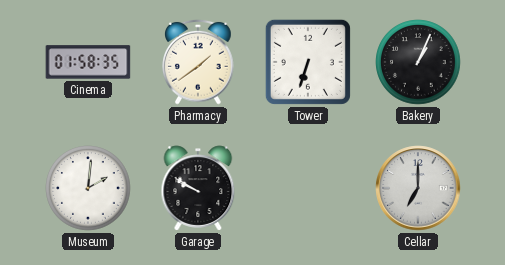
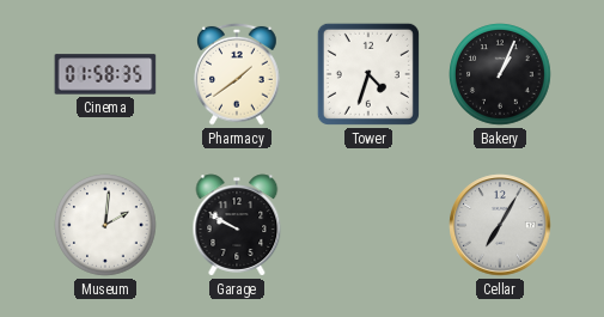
Tower: 6:33 -> 4:33
Cellar: 7:00 -> 7:05
